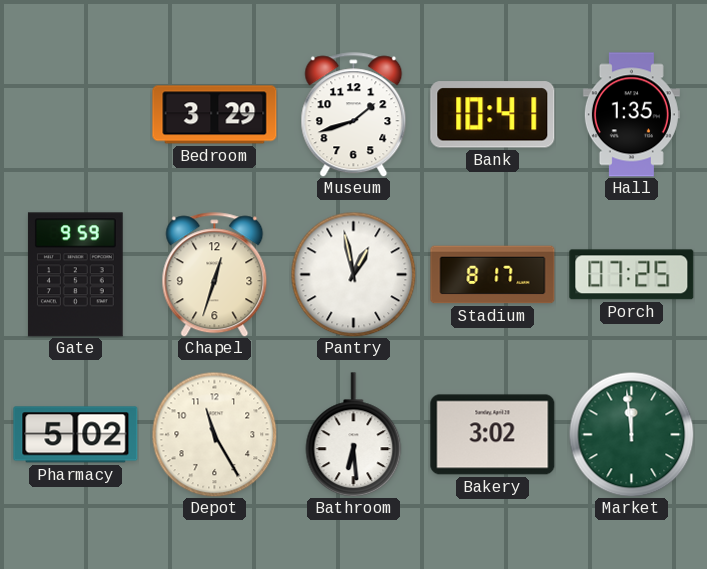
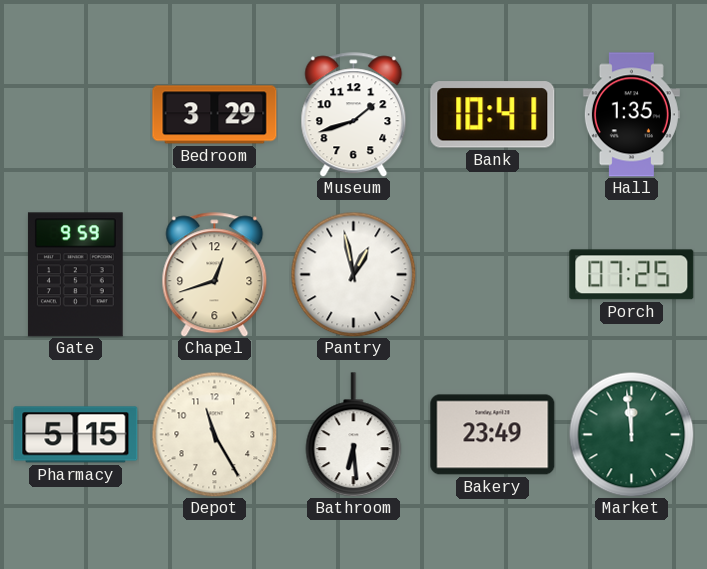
Chapel: 12:33 -> 12:42
Stadium: 8:17 -> none
Pharmacy: 5:02 -> 5:15
Bakery: 3:02 -> 23:49
